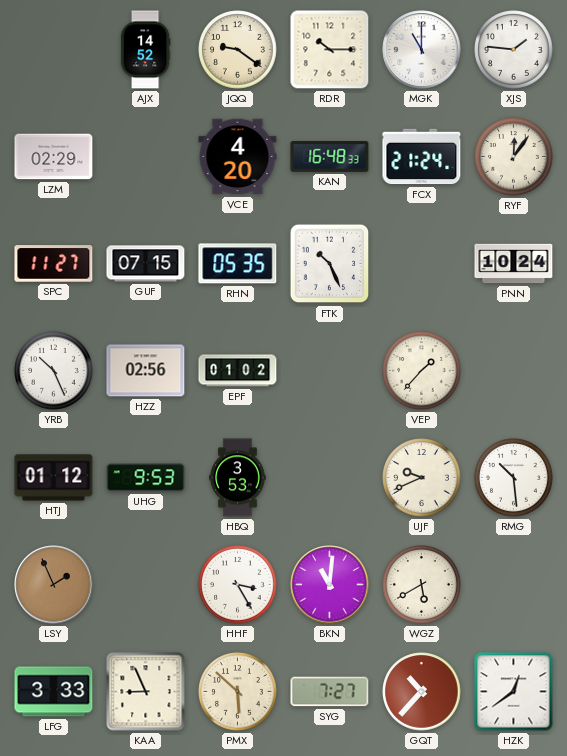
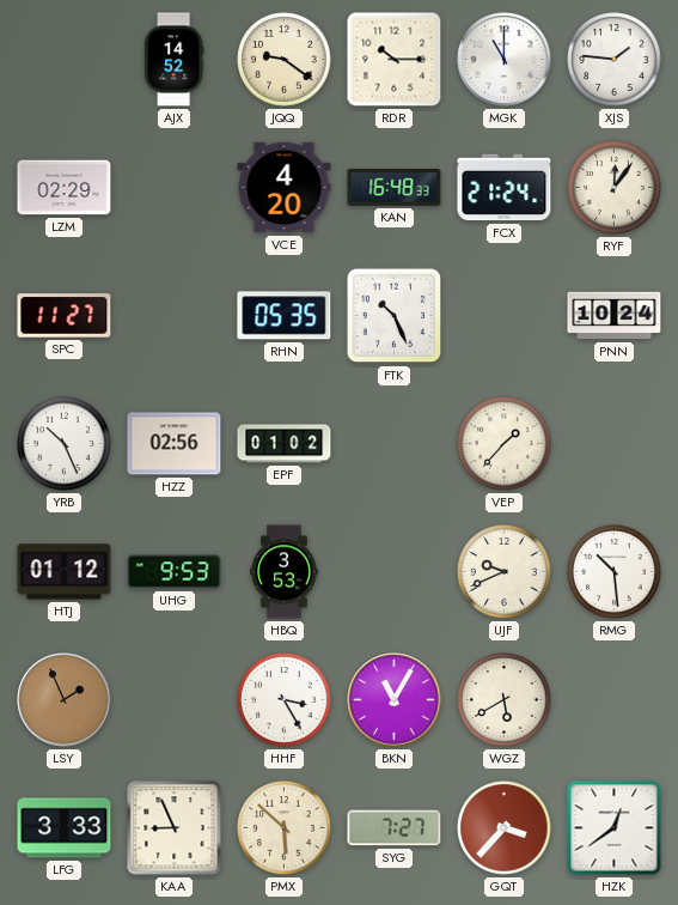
GUF: 07:15 -> none
BKN: 11:01 -> 11:05
GQT: 10:37 -> 3:37
